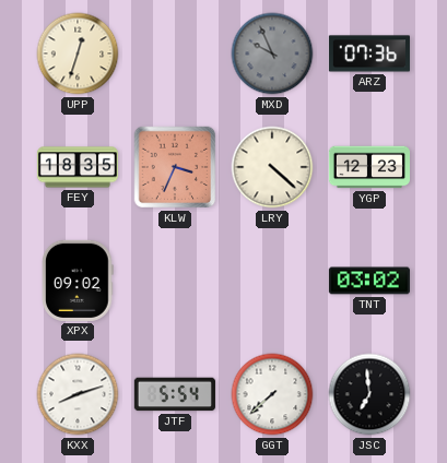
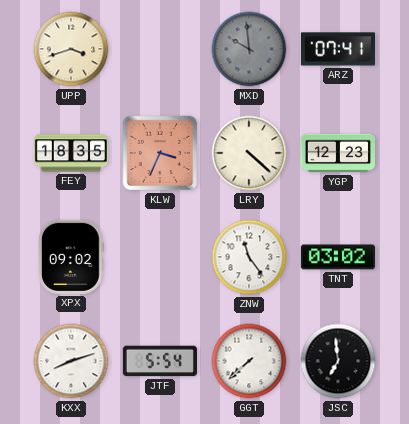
UPP: 12:33 -> 3:42
MXD: 9:56 -> 9:59
ARZ: 07:36 -> 07:41
ZNW: none -> 11:24
